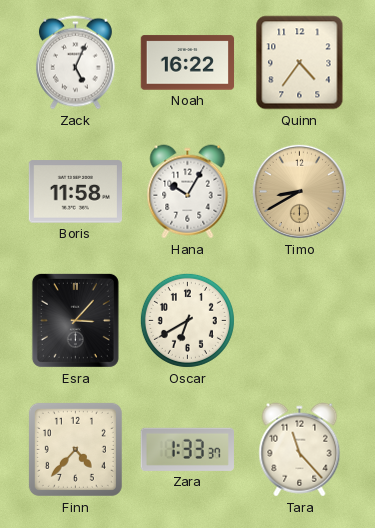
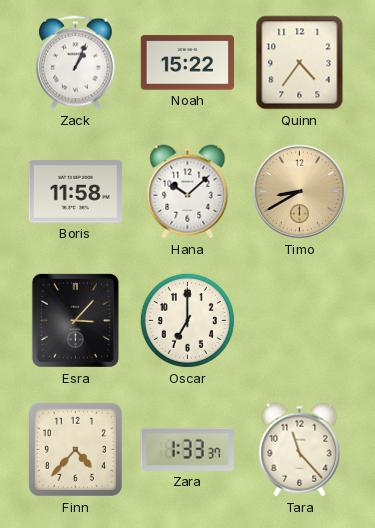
Zack: 5:04 -> 1:04
Noah: 16:22 -> 15:22
Hana: 10:05 -> 10:08
Oscar: 6:40 -> 7:00
